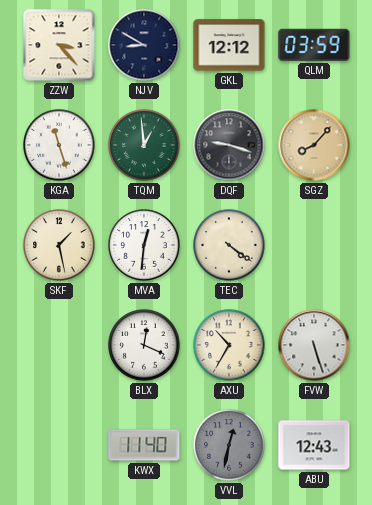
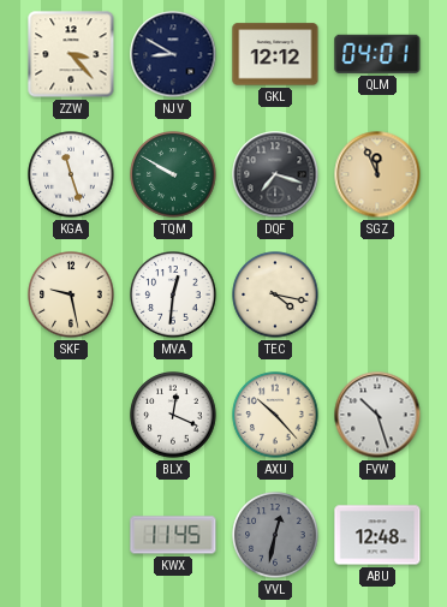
QLM: 03:59 -> 04:01
TQM: 12:59 -> 9:50
DQF: 9:18 -> 7:18
SGZ: 8:07 -> 11:56
SKF: 1:28 -> 9:28
TEC: 4:21 -> 4:17
AXU: 10:35 -> 10:23
FVW: 5:27 -> 10:27
KWX: 11:40 -> 11:45
ABU: 12:43 -> 12:48
